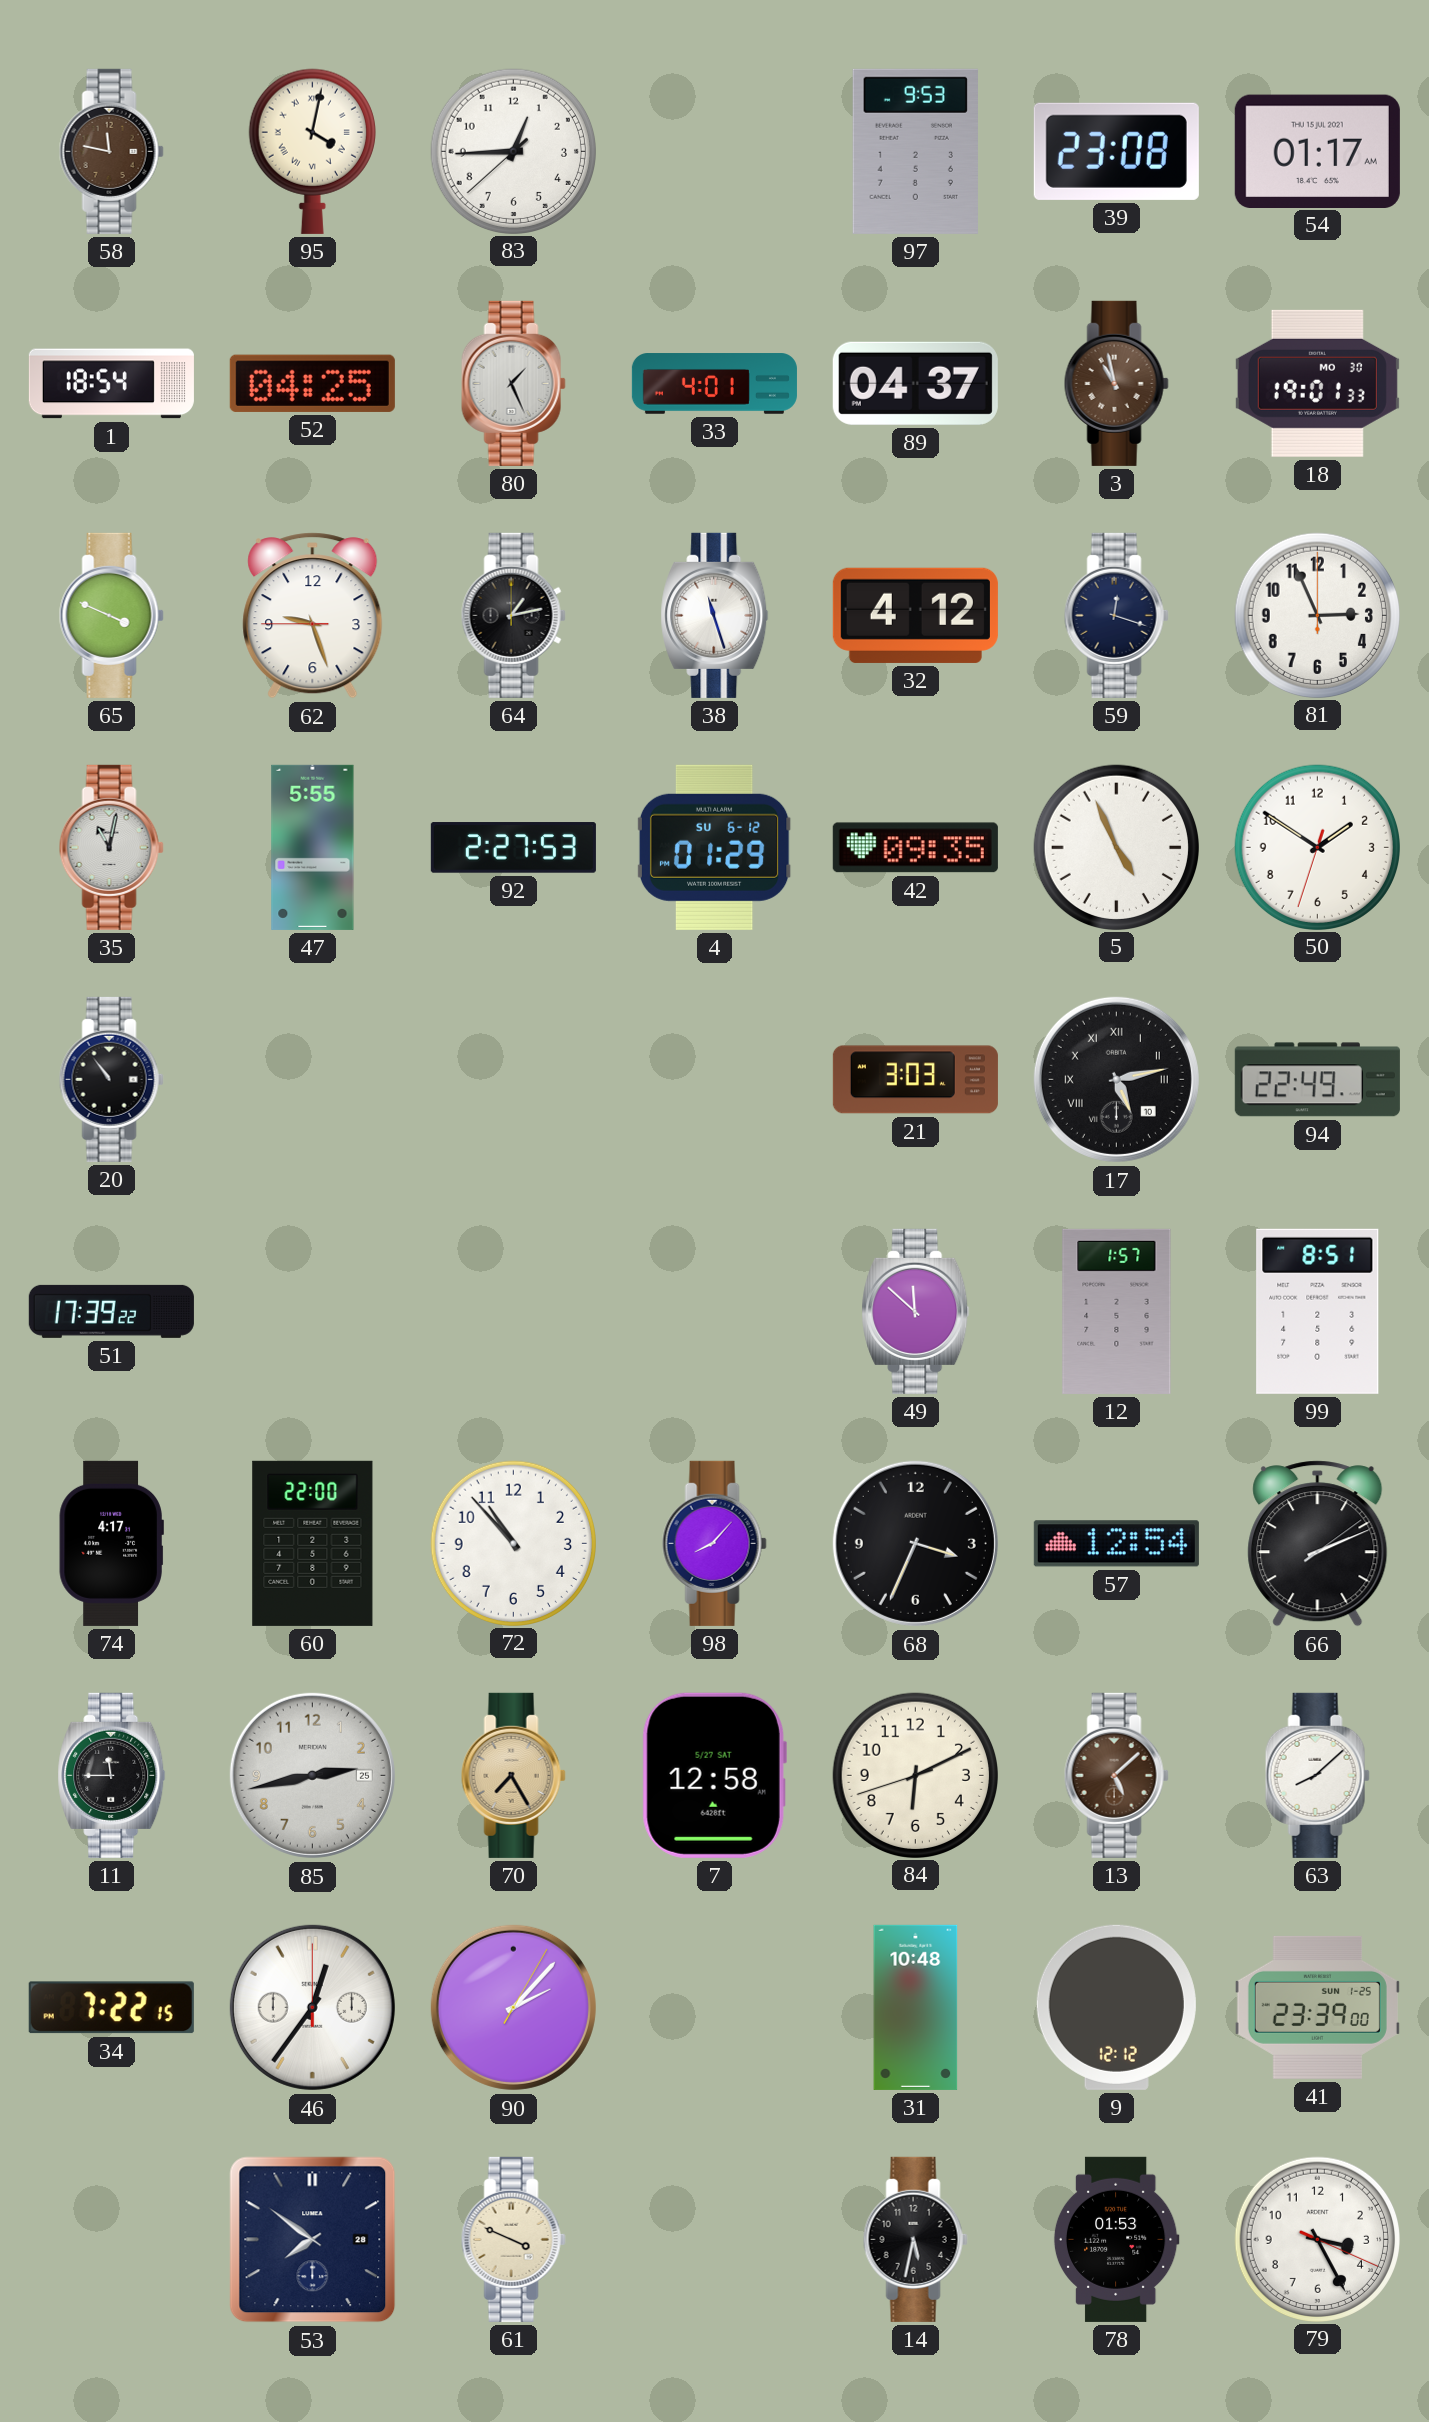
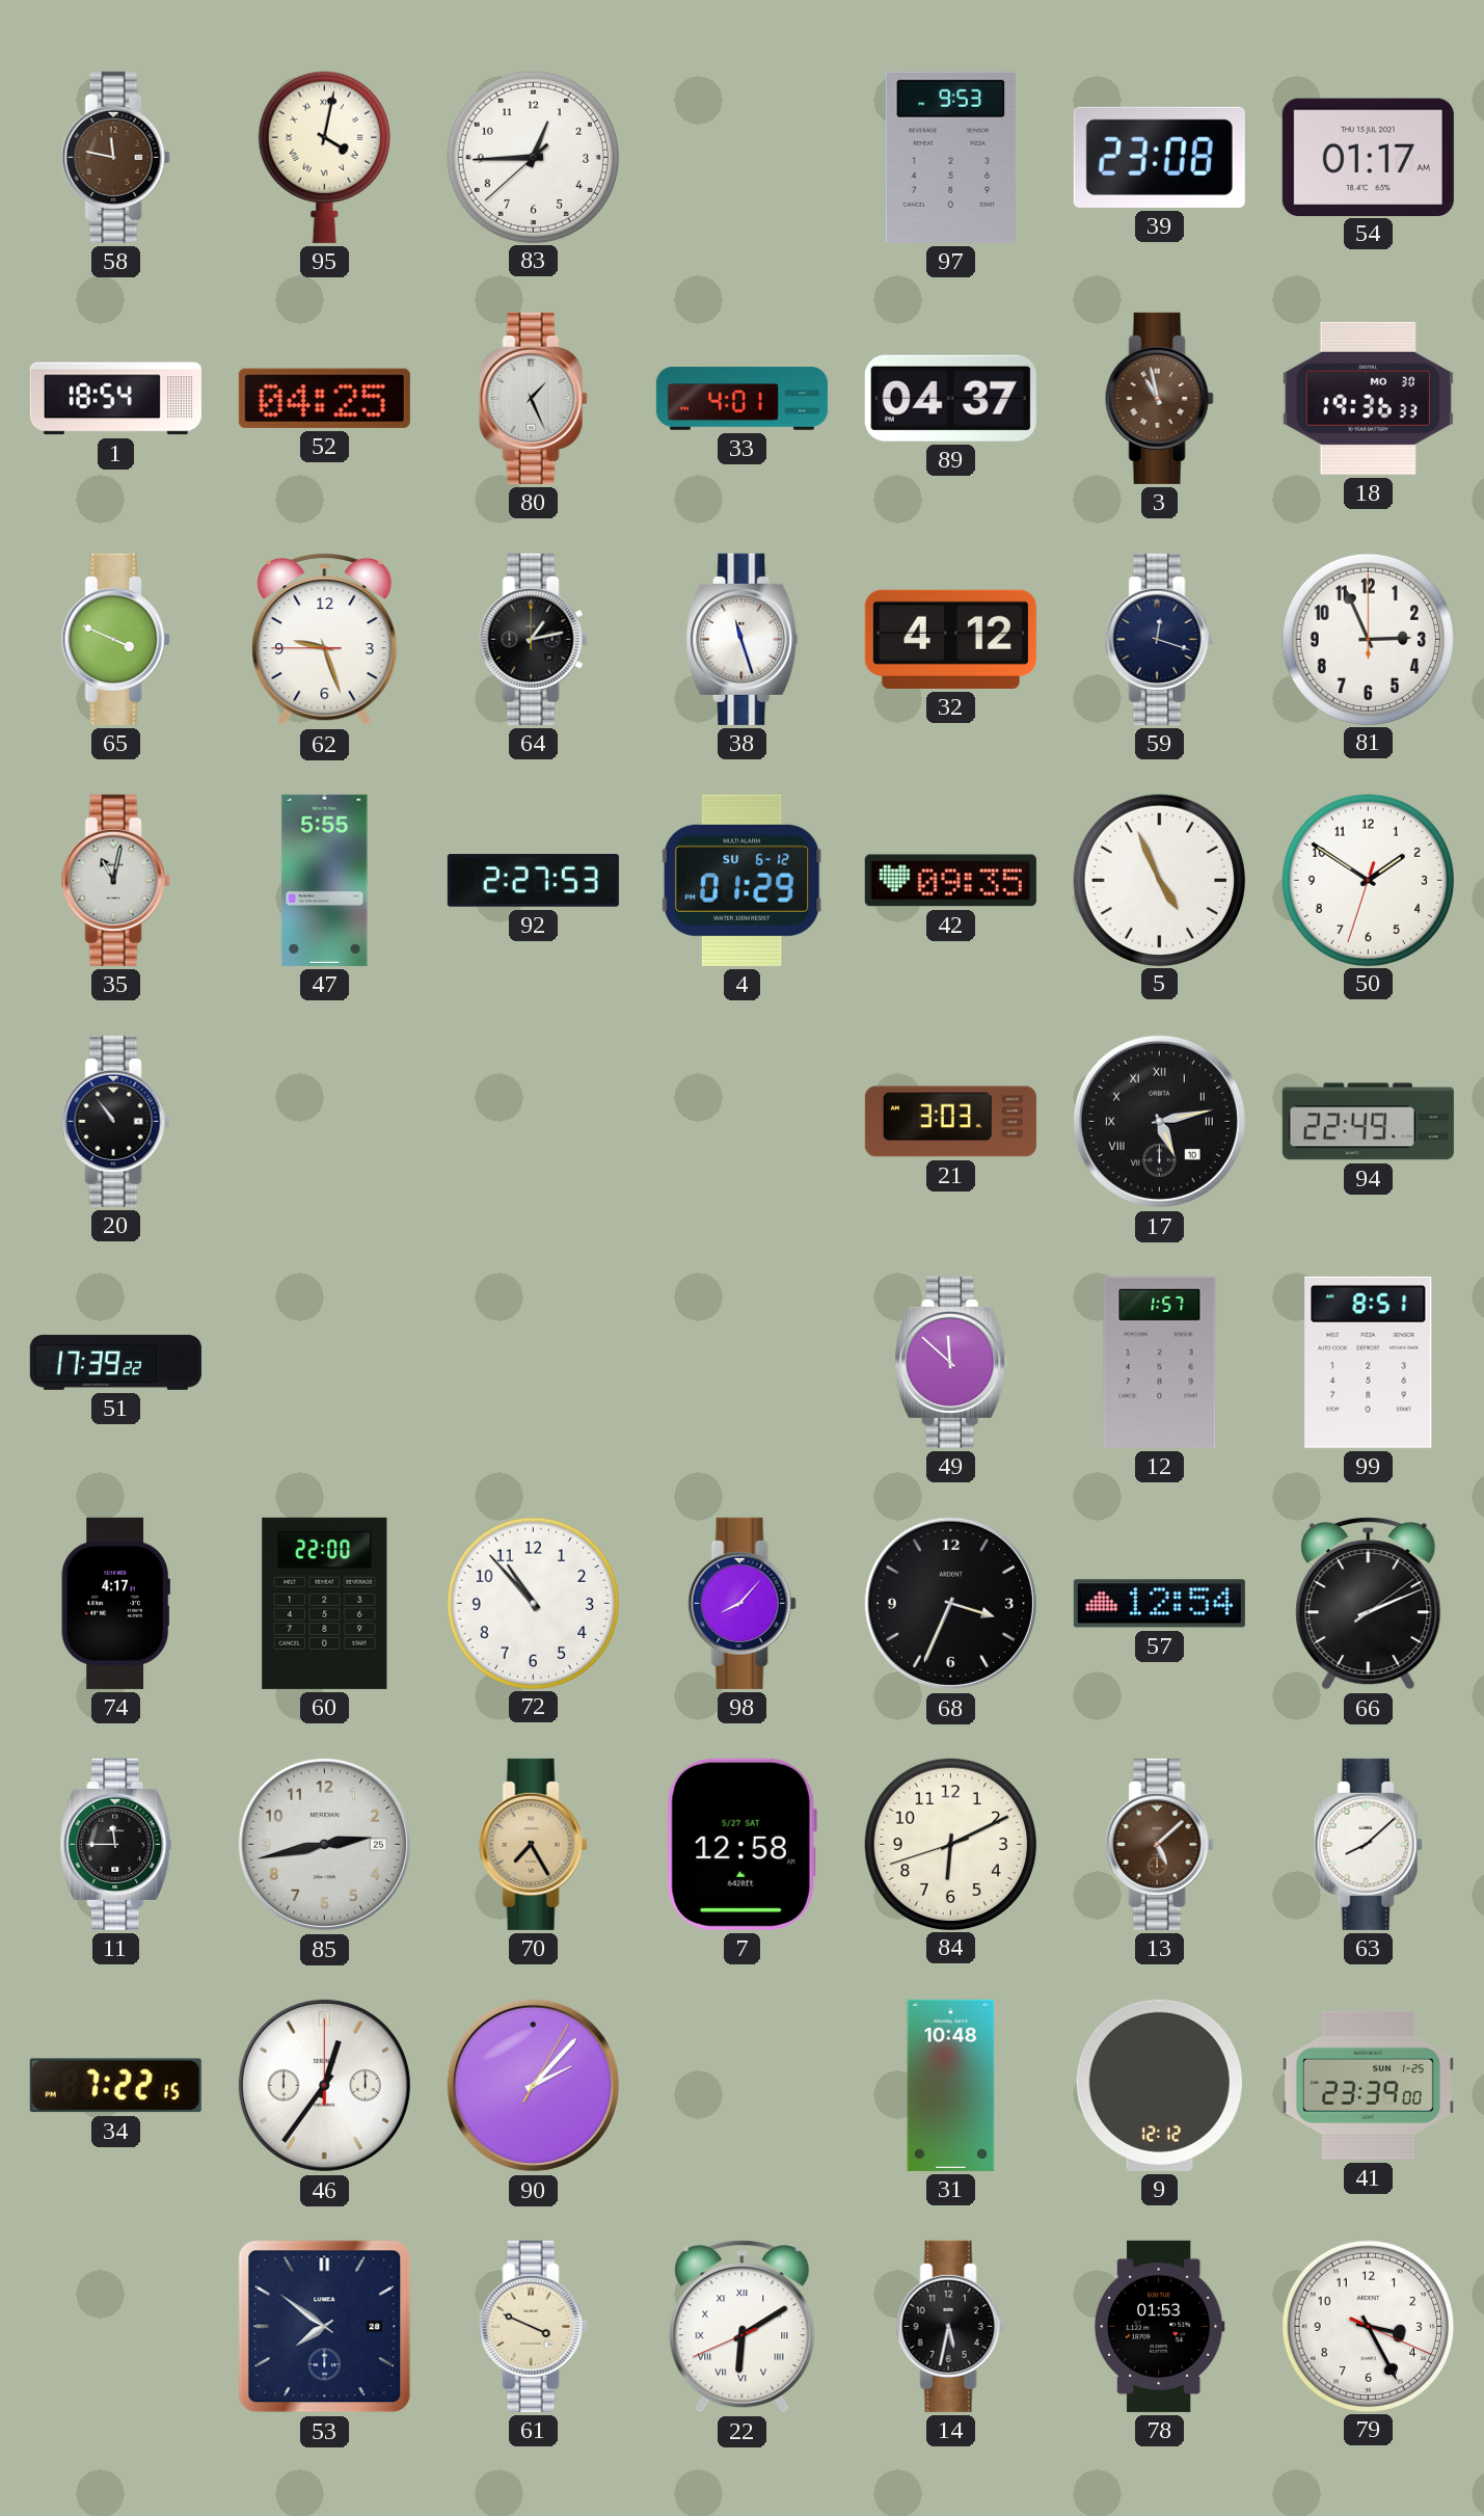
18: 19:01 -> 19:36
22: none -> 6:09
